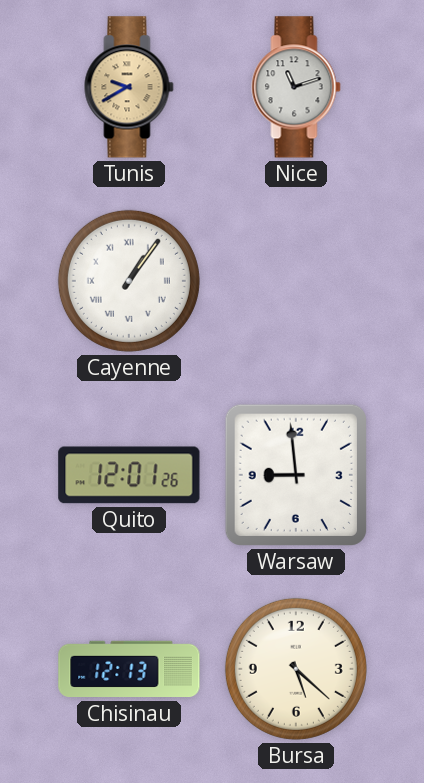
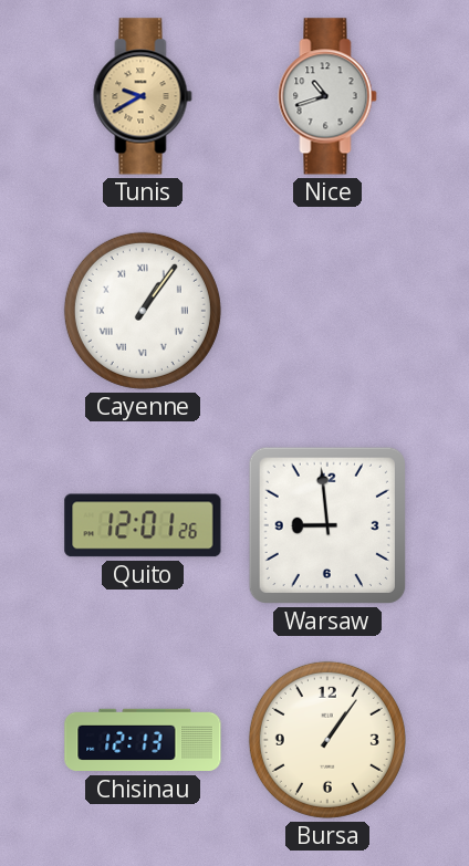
Nice: 11:12 -> 10:42
Bursa: 5:22 -> 1:06
